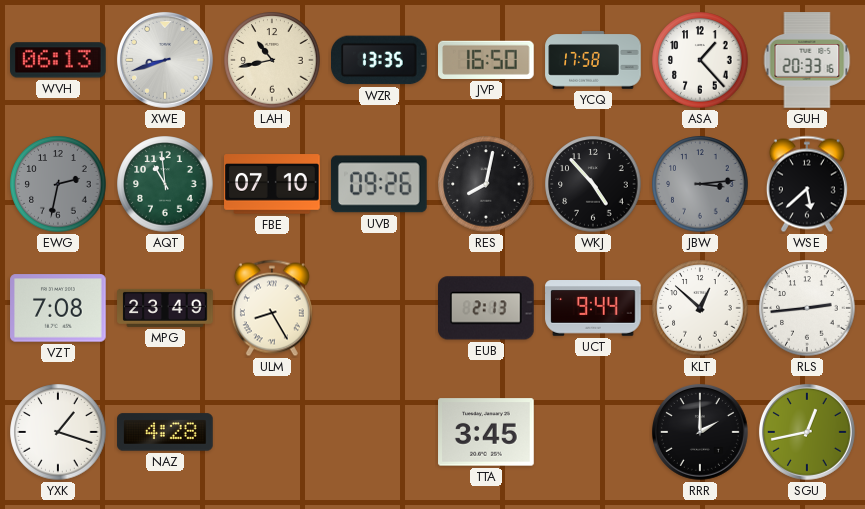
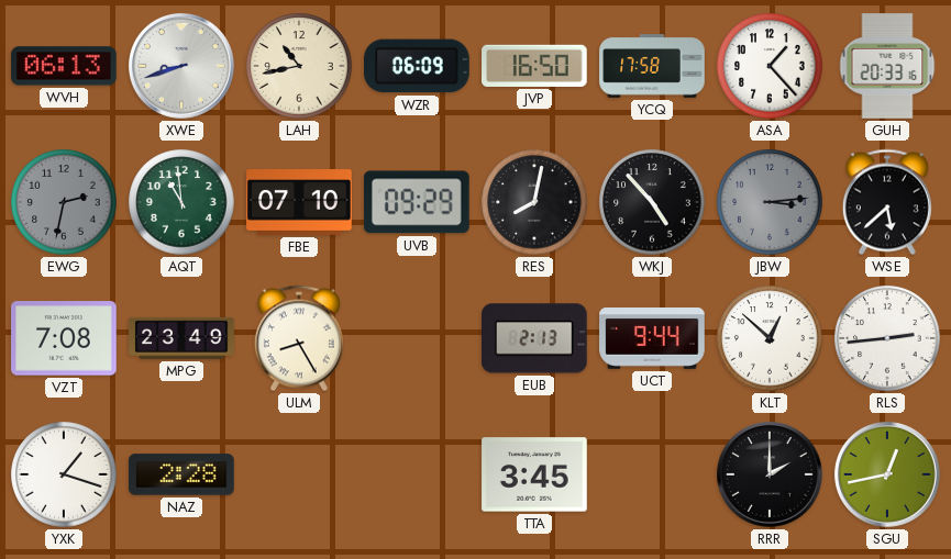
WZR: 13:35 -> 06:09
UVB: 09:26 -> 09:29
NAZ: 4:28 -> 2:28
